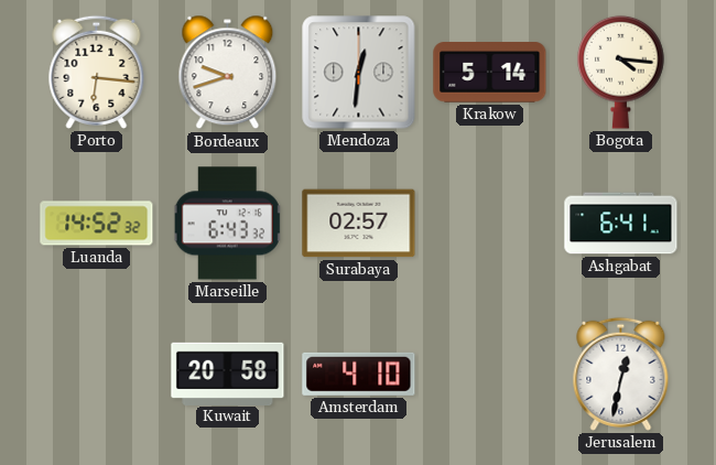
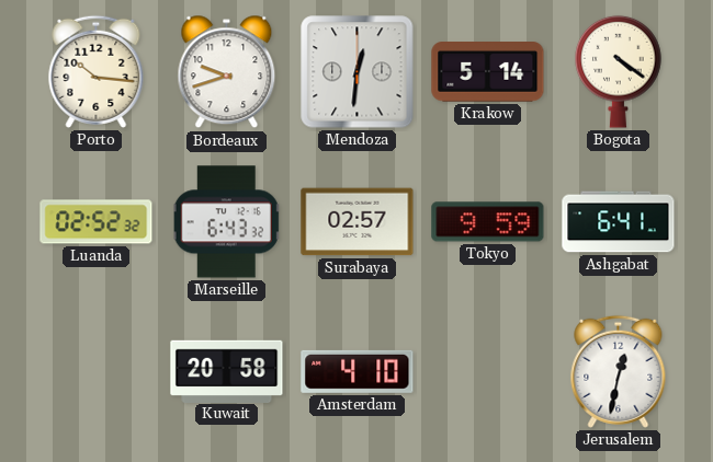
Porto: 6:16 -> 10:16
Bogota: 4:16 -> 4:21
Luanda: 14:52 -> 02:52
Tokyo: none -> 9:59
